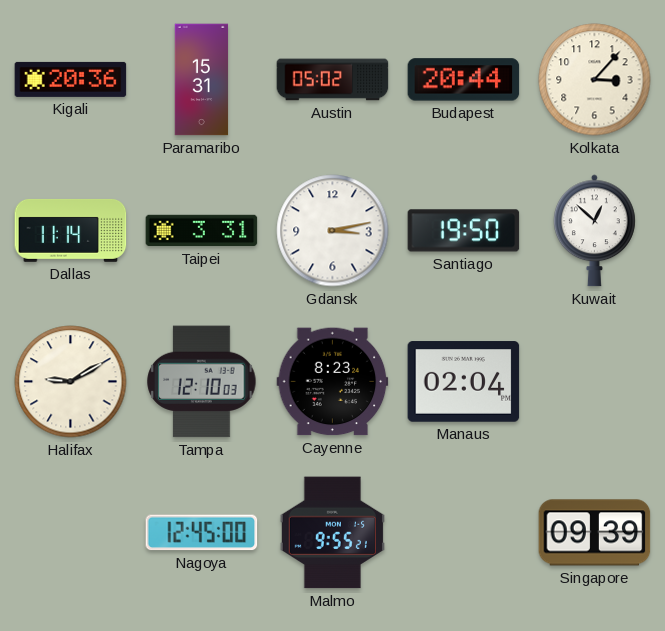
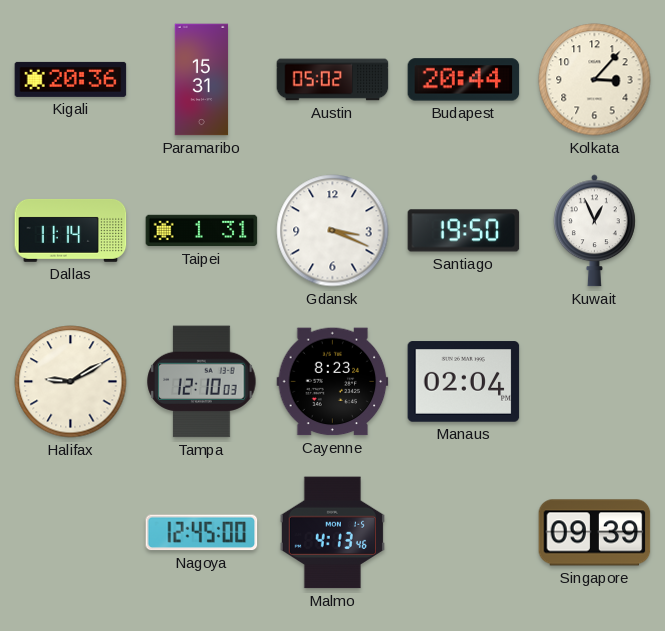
Taipei: 3:31 -> 1:31
Gdansk: 3:13 -> 3:19
Kuwait: 12:52 -> 12:56
Malmo: 9:55 -> 4:13
